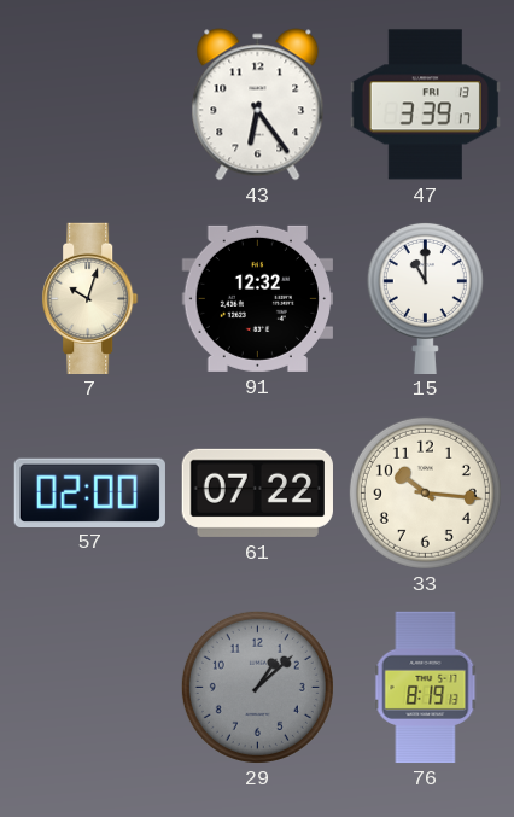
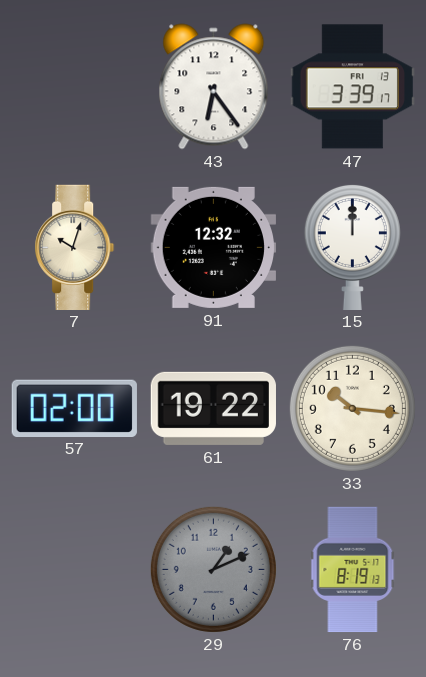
15: 11:00 -> 12:00
61: 07:22 -> 19:22
29: 1:08 -> 1:11
